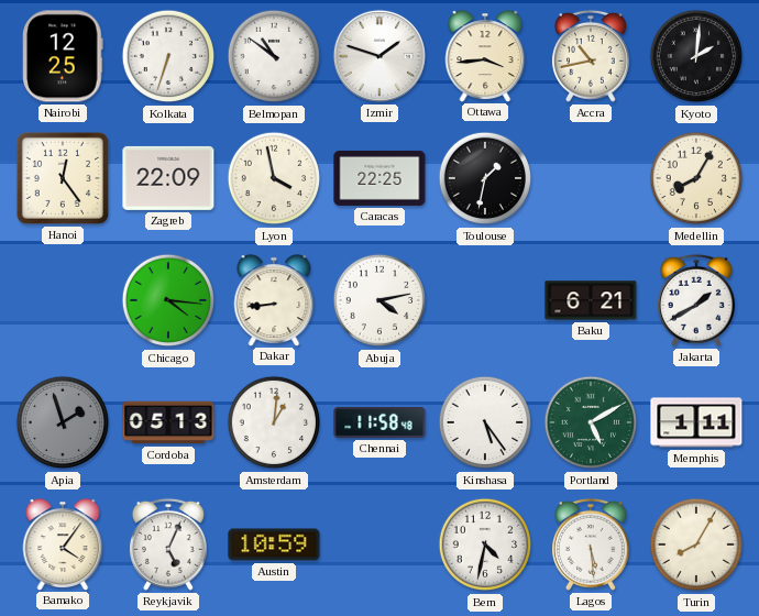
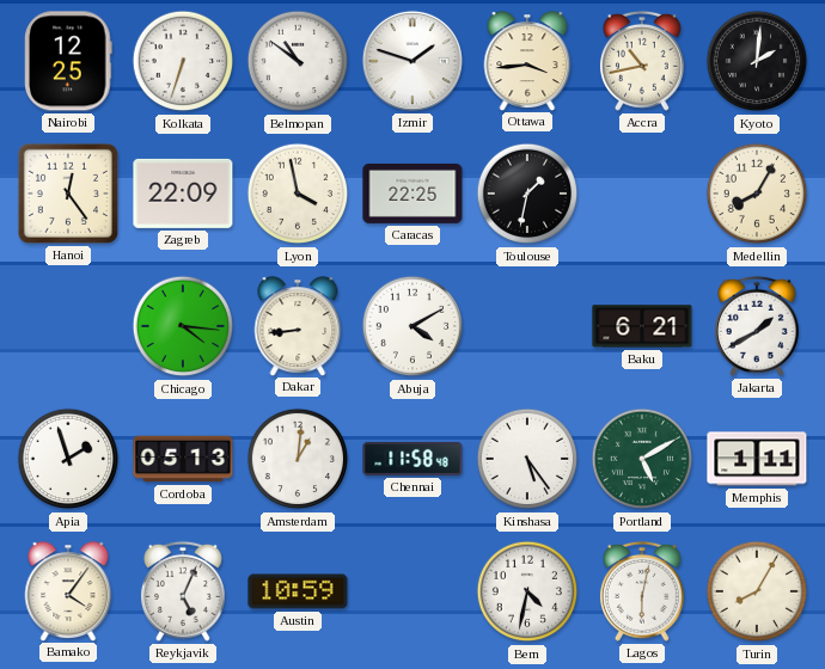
Abuja: 4:13 -> 4:10
Apia dial: grey -> white
Lagos: 5:29 -> 6:02
